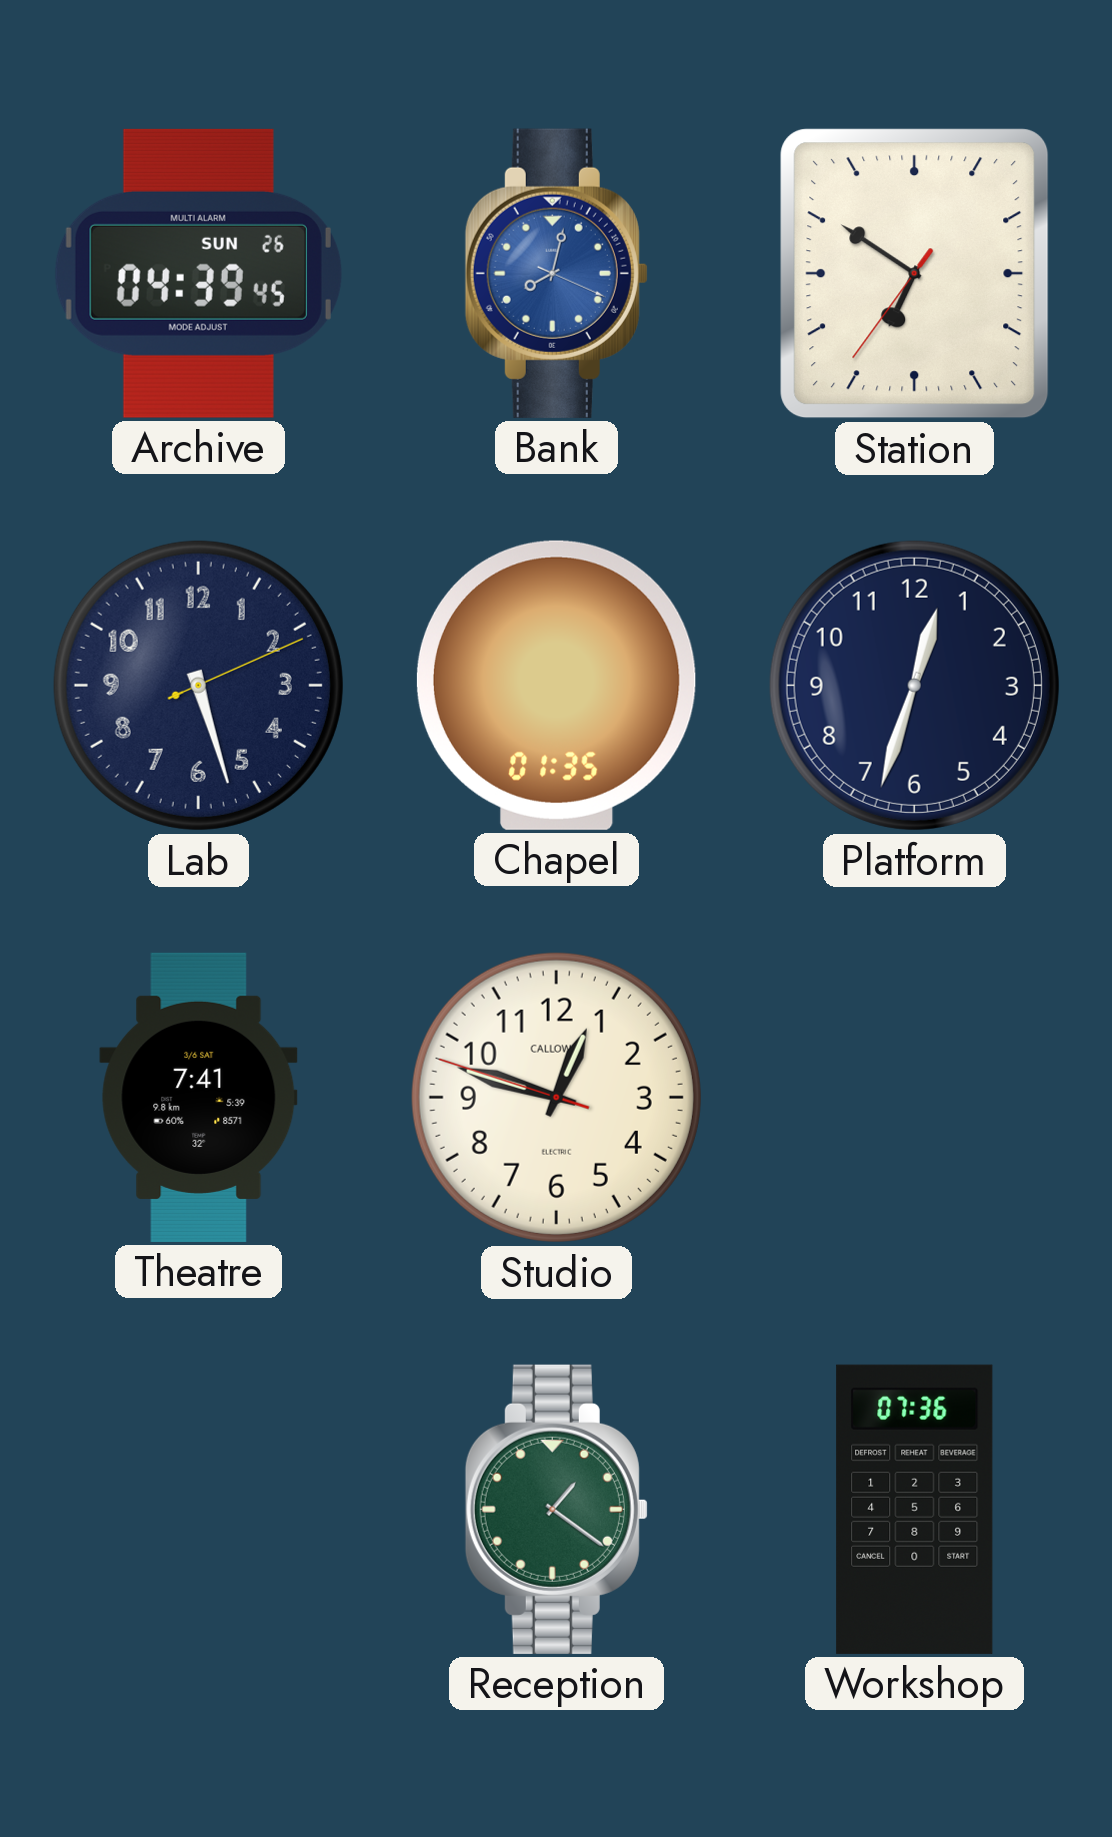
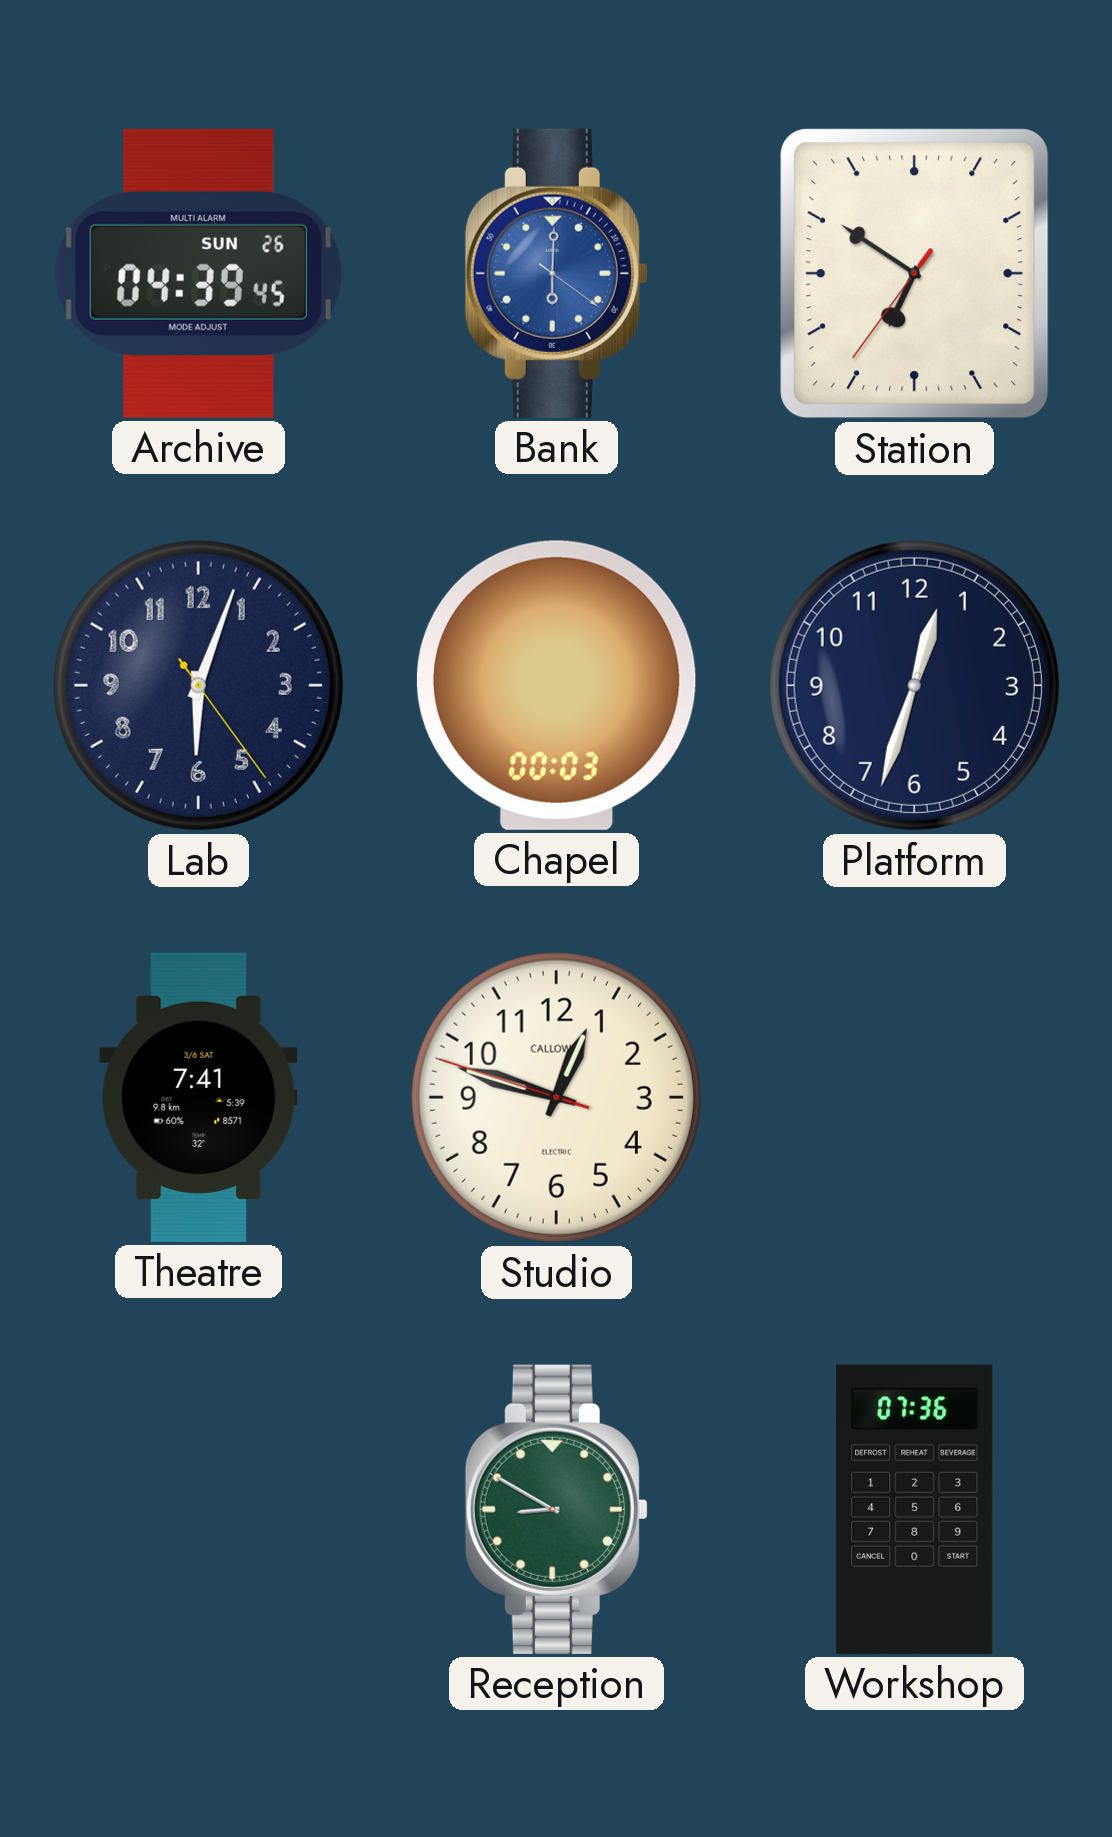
Bank: 8:02 -> 6:00
Lab: 5:27 -> 6:03
Chapel: 01:35 -> 00:03
Reception: 1:21 -> 8:50
